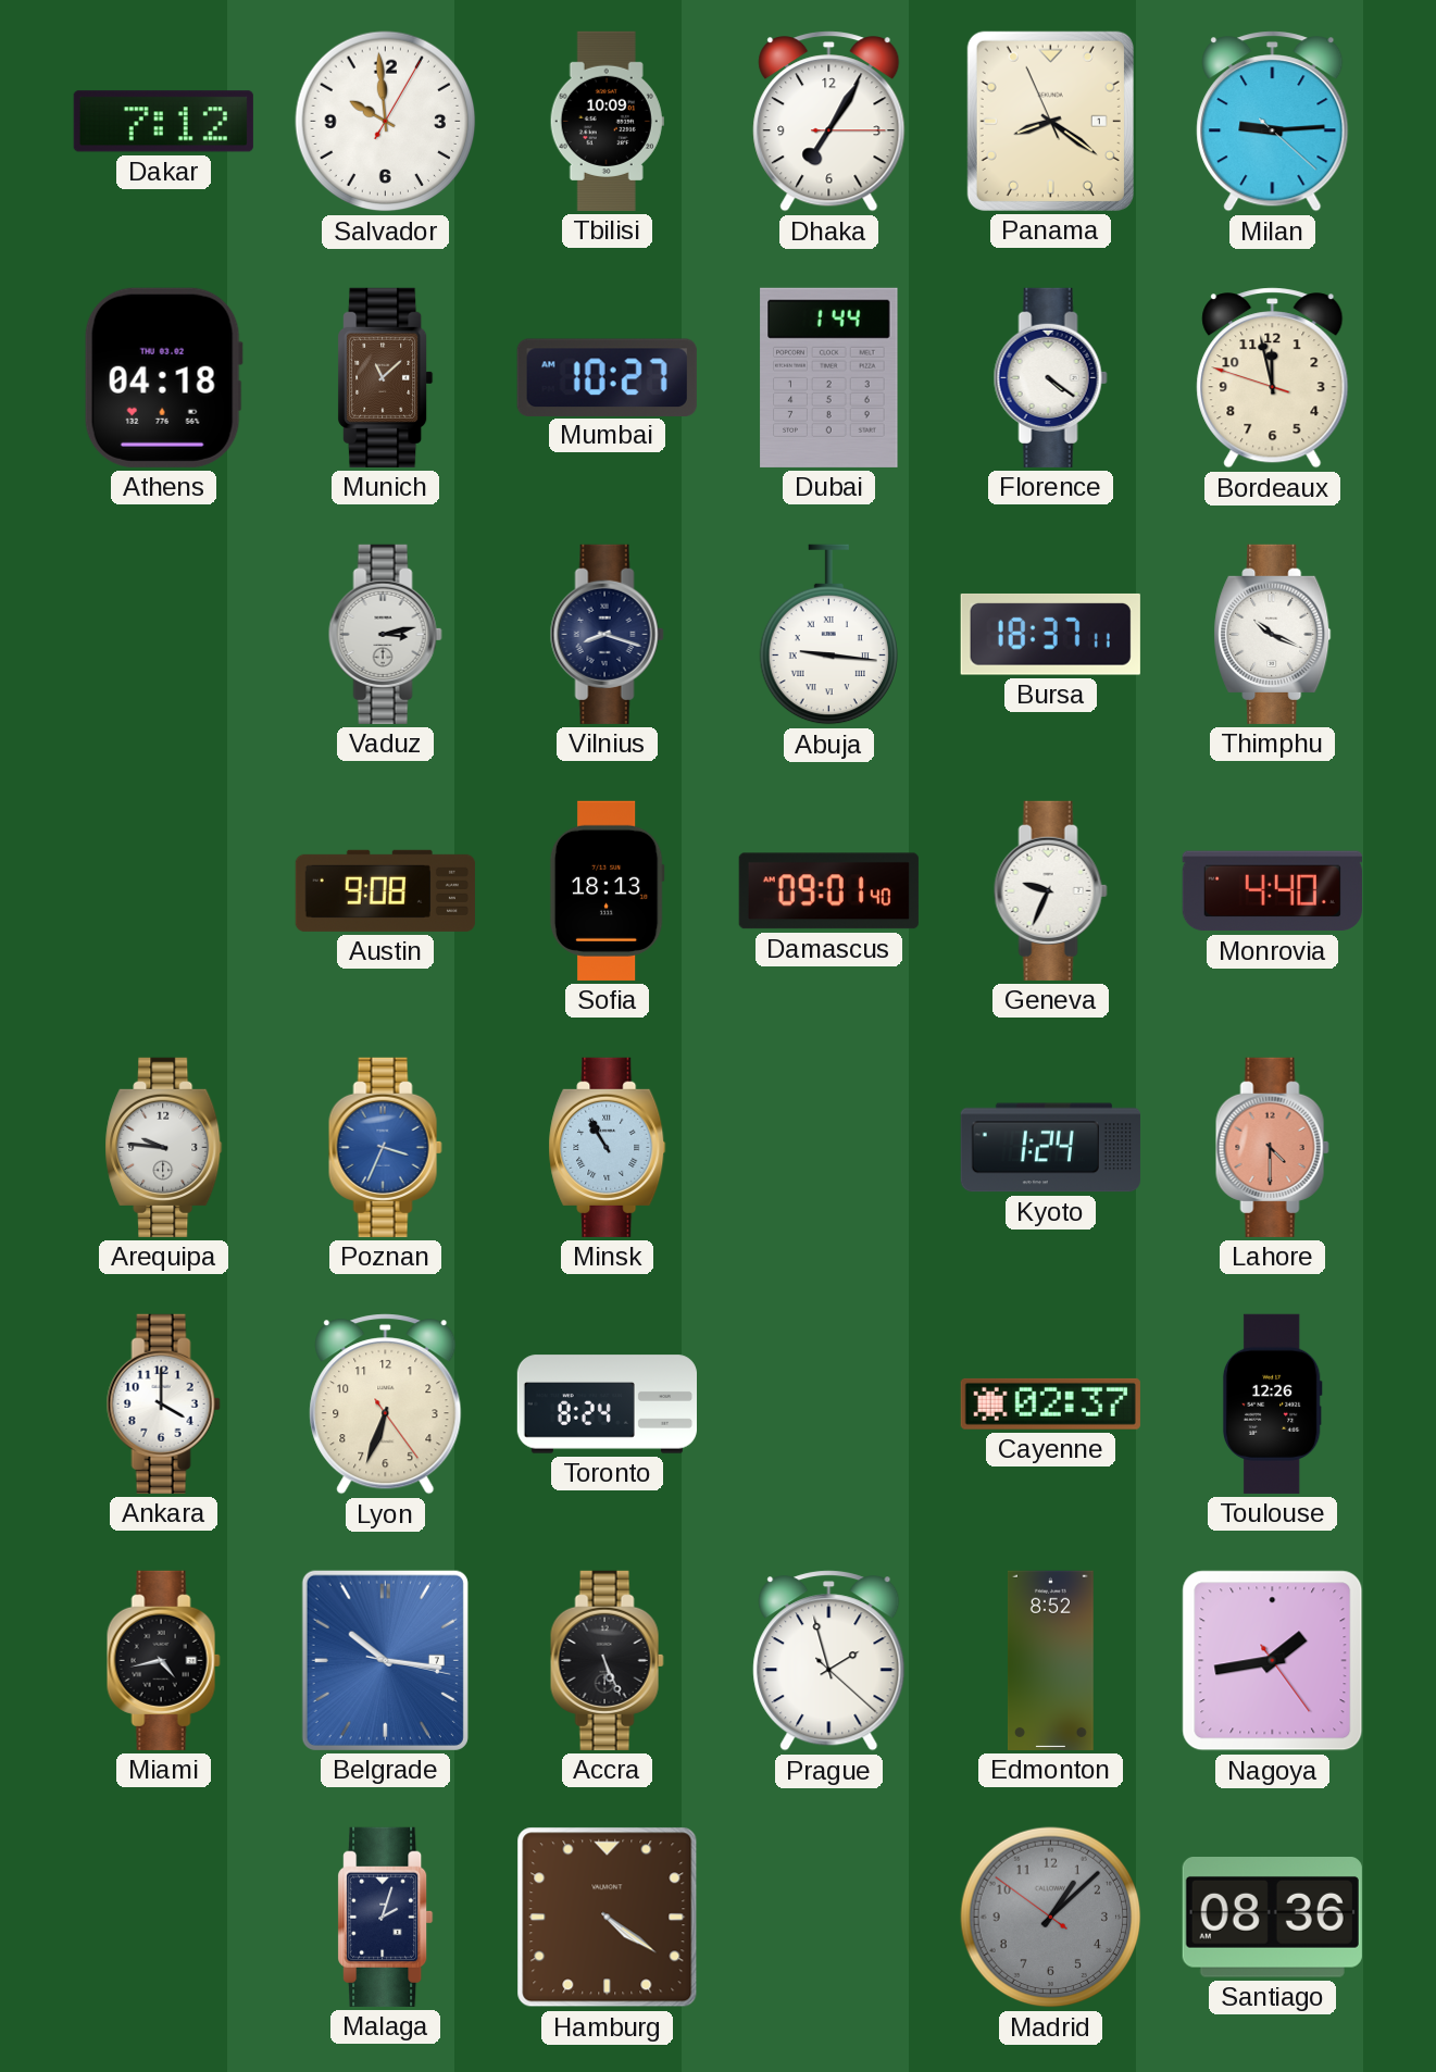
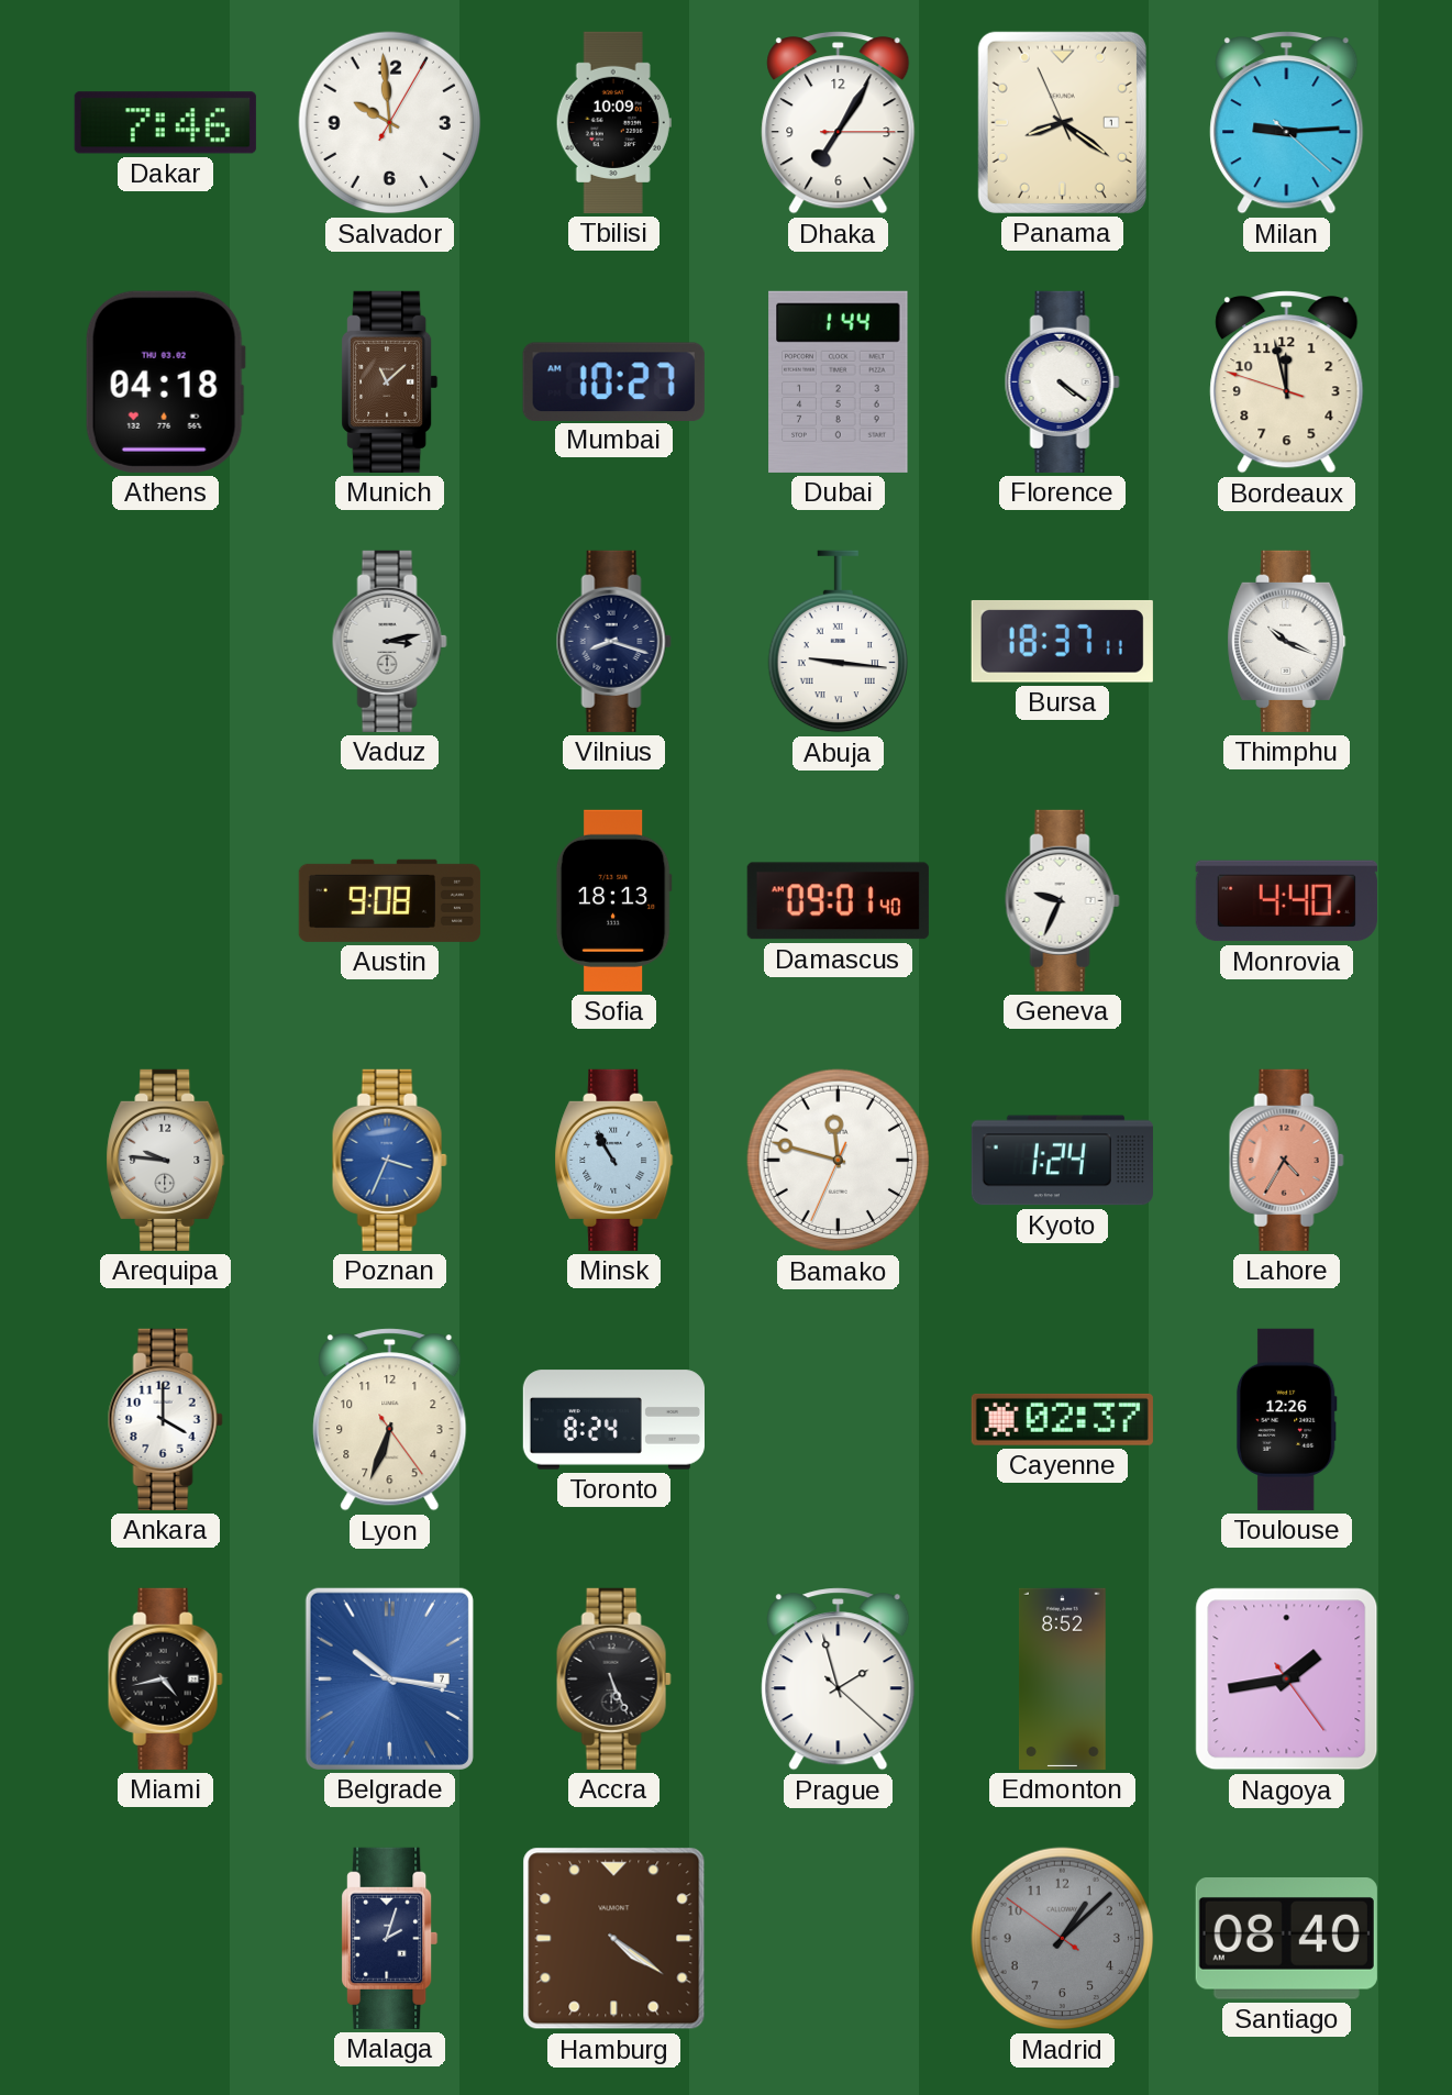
Dakar: 7:12 -> 7:46
Bamako: none -> 11:47
Lahore: 4:30 -> 4:35
Santiago: 08:36 -> 08:40
